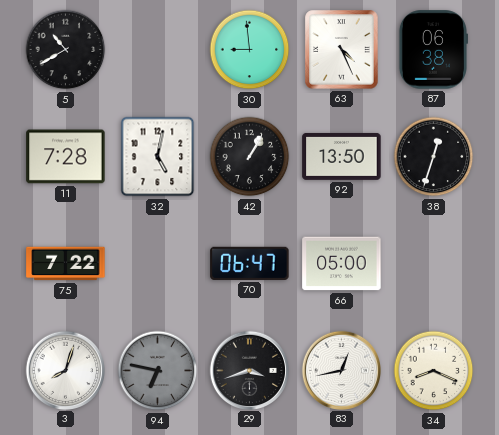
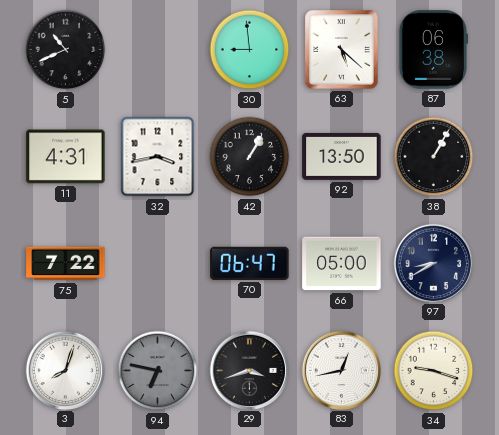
5: 10:40 -> 10:41
63: 4:26 -> 5:22
11: 7:28 -> 4:31
32: 5:02 -> 3:43
38: 12:33 -> 1:05
97: none -> 8:40
34: 8:19 -> 9:18
